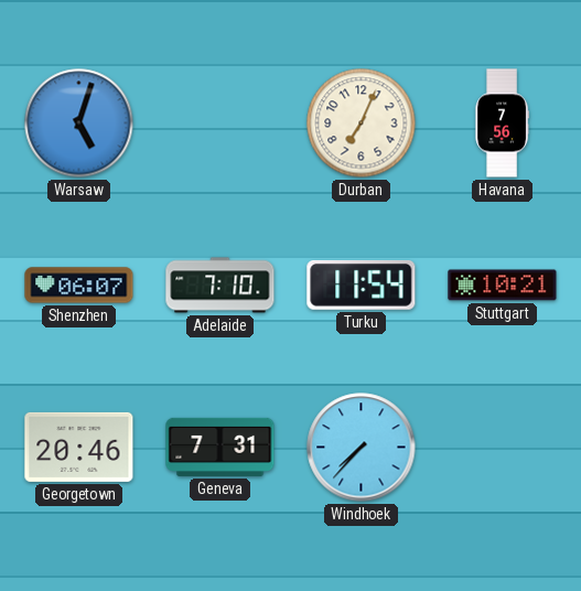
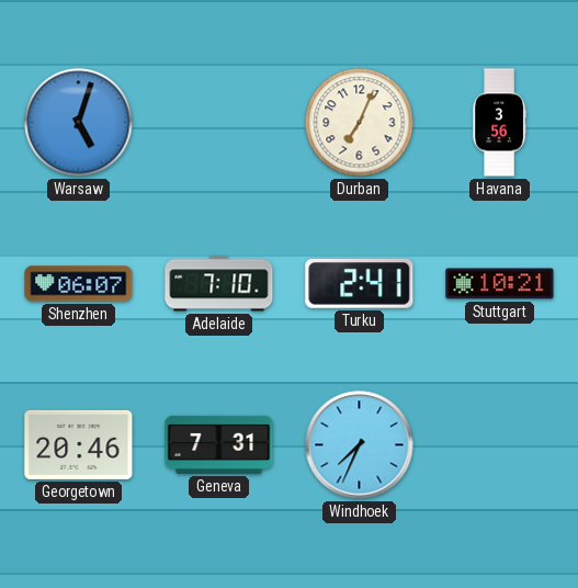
Havana: 7:56 -> 3:56
Turku: 11:54 -> 2:41
Windhoek: 7:37 -> 7:34
